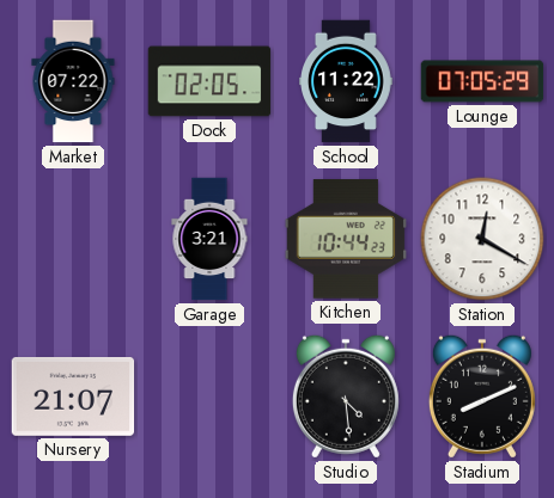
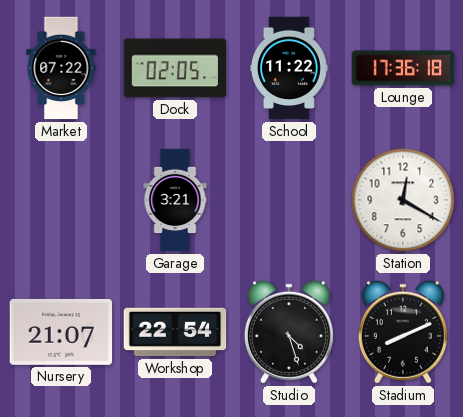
Lounge: 07:05 -> 17:36
Kitchen: 10:44 -> none
Workshop: none -> 22:54
Studio: 4:29 -> 4:27
